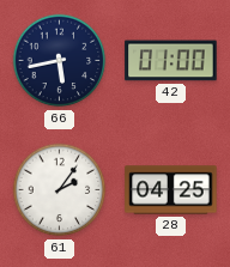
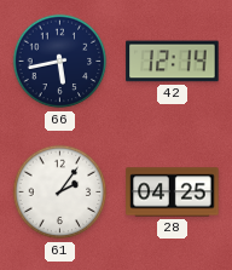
42: 01:00 -> 12:14
